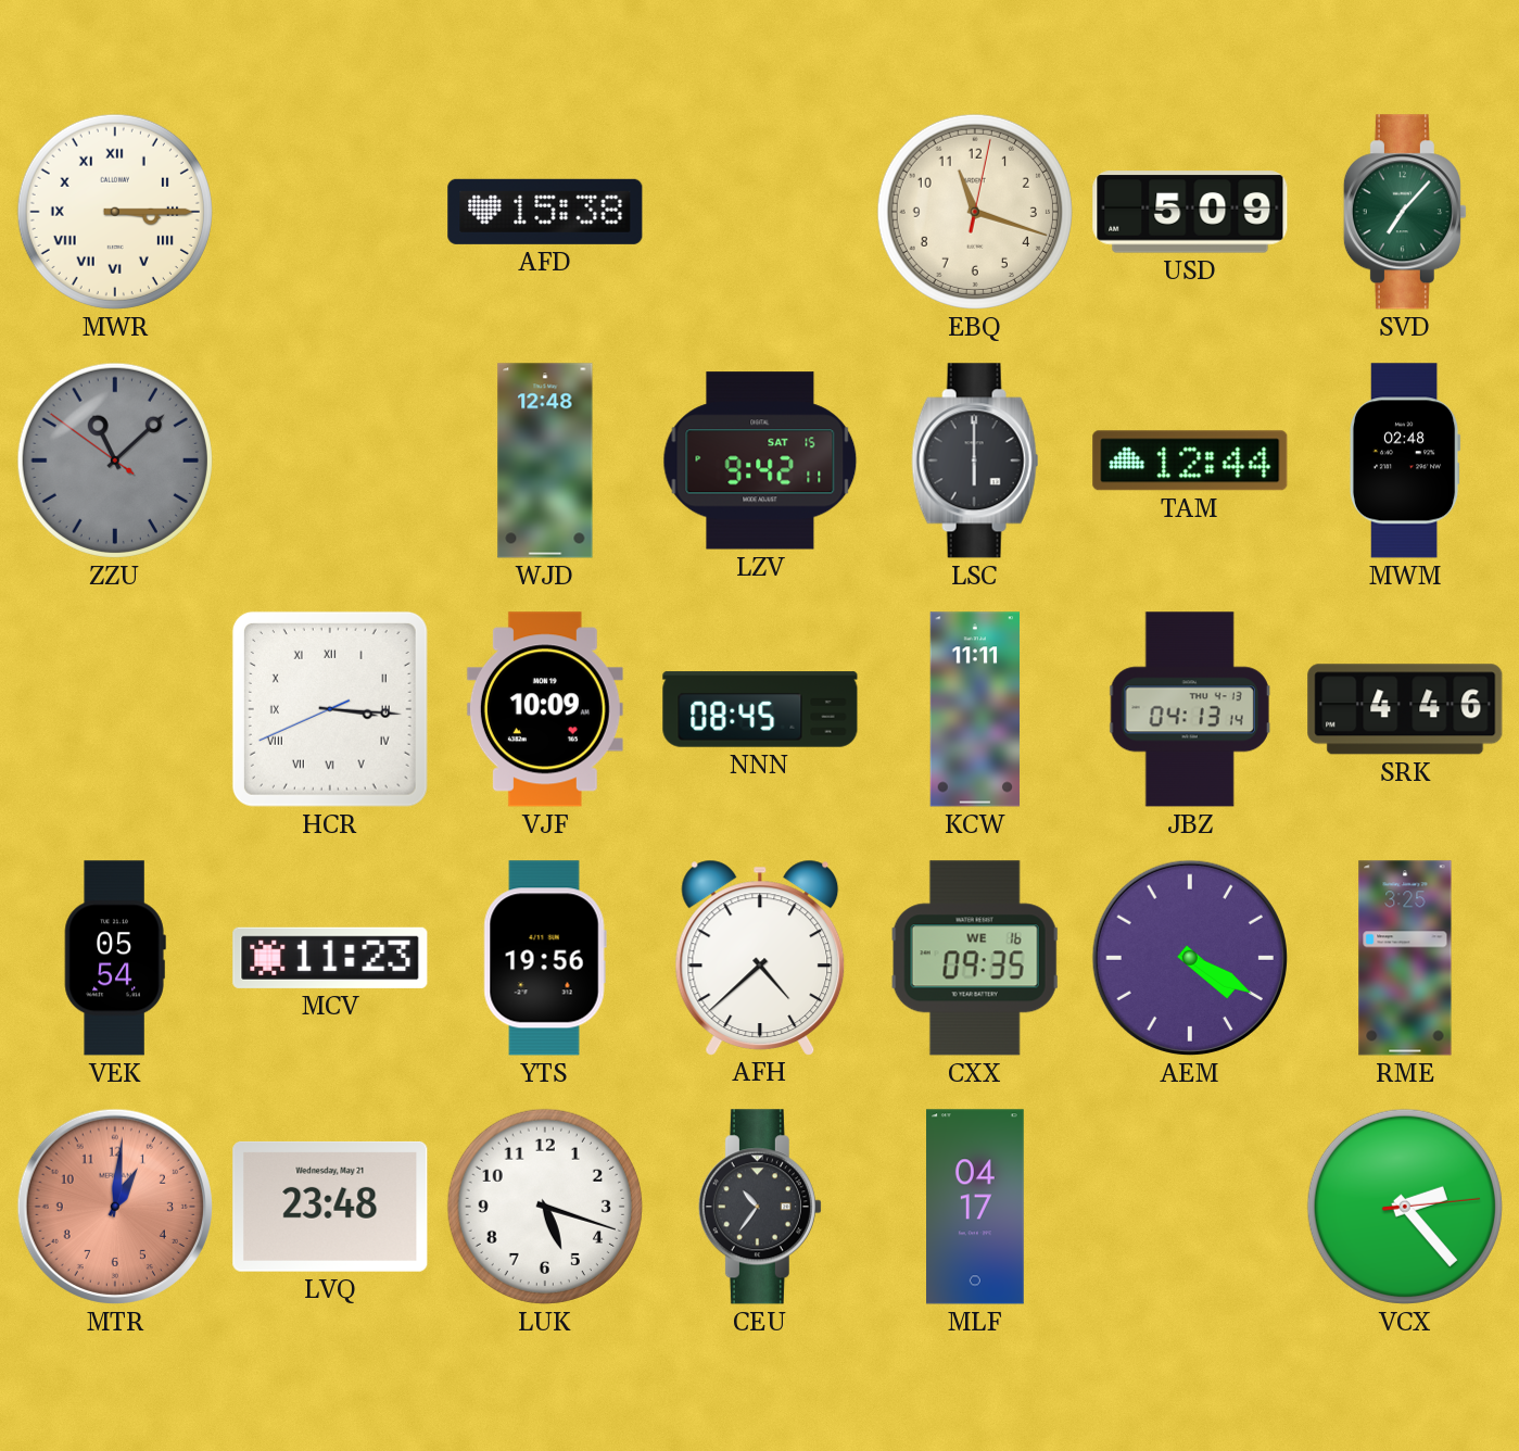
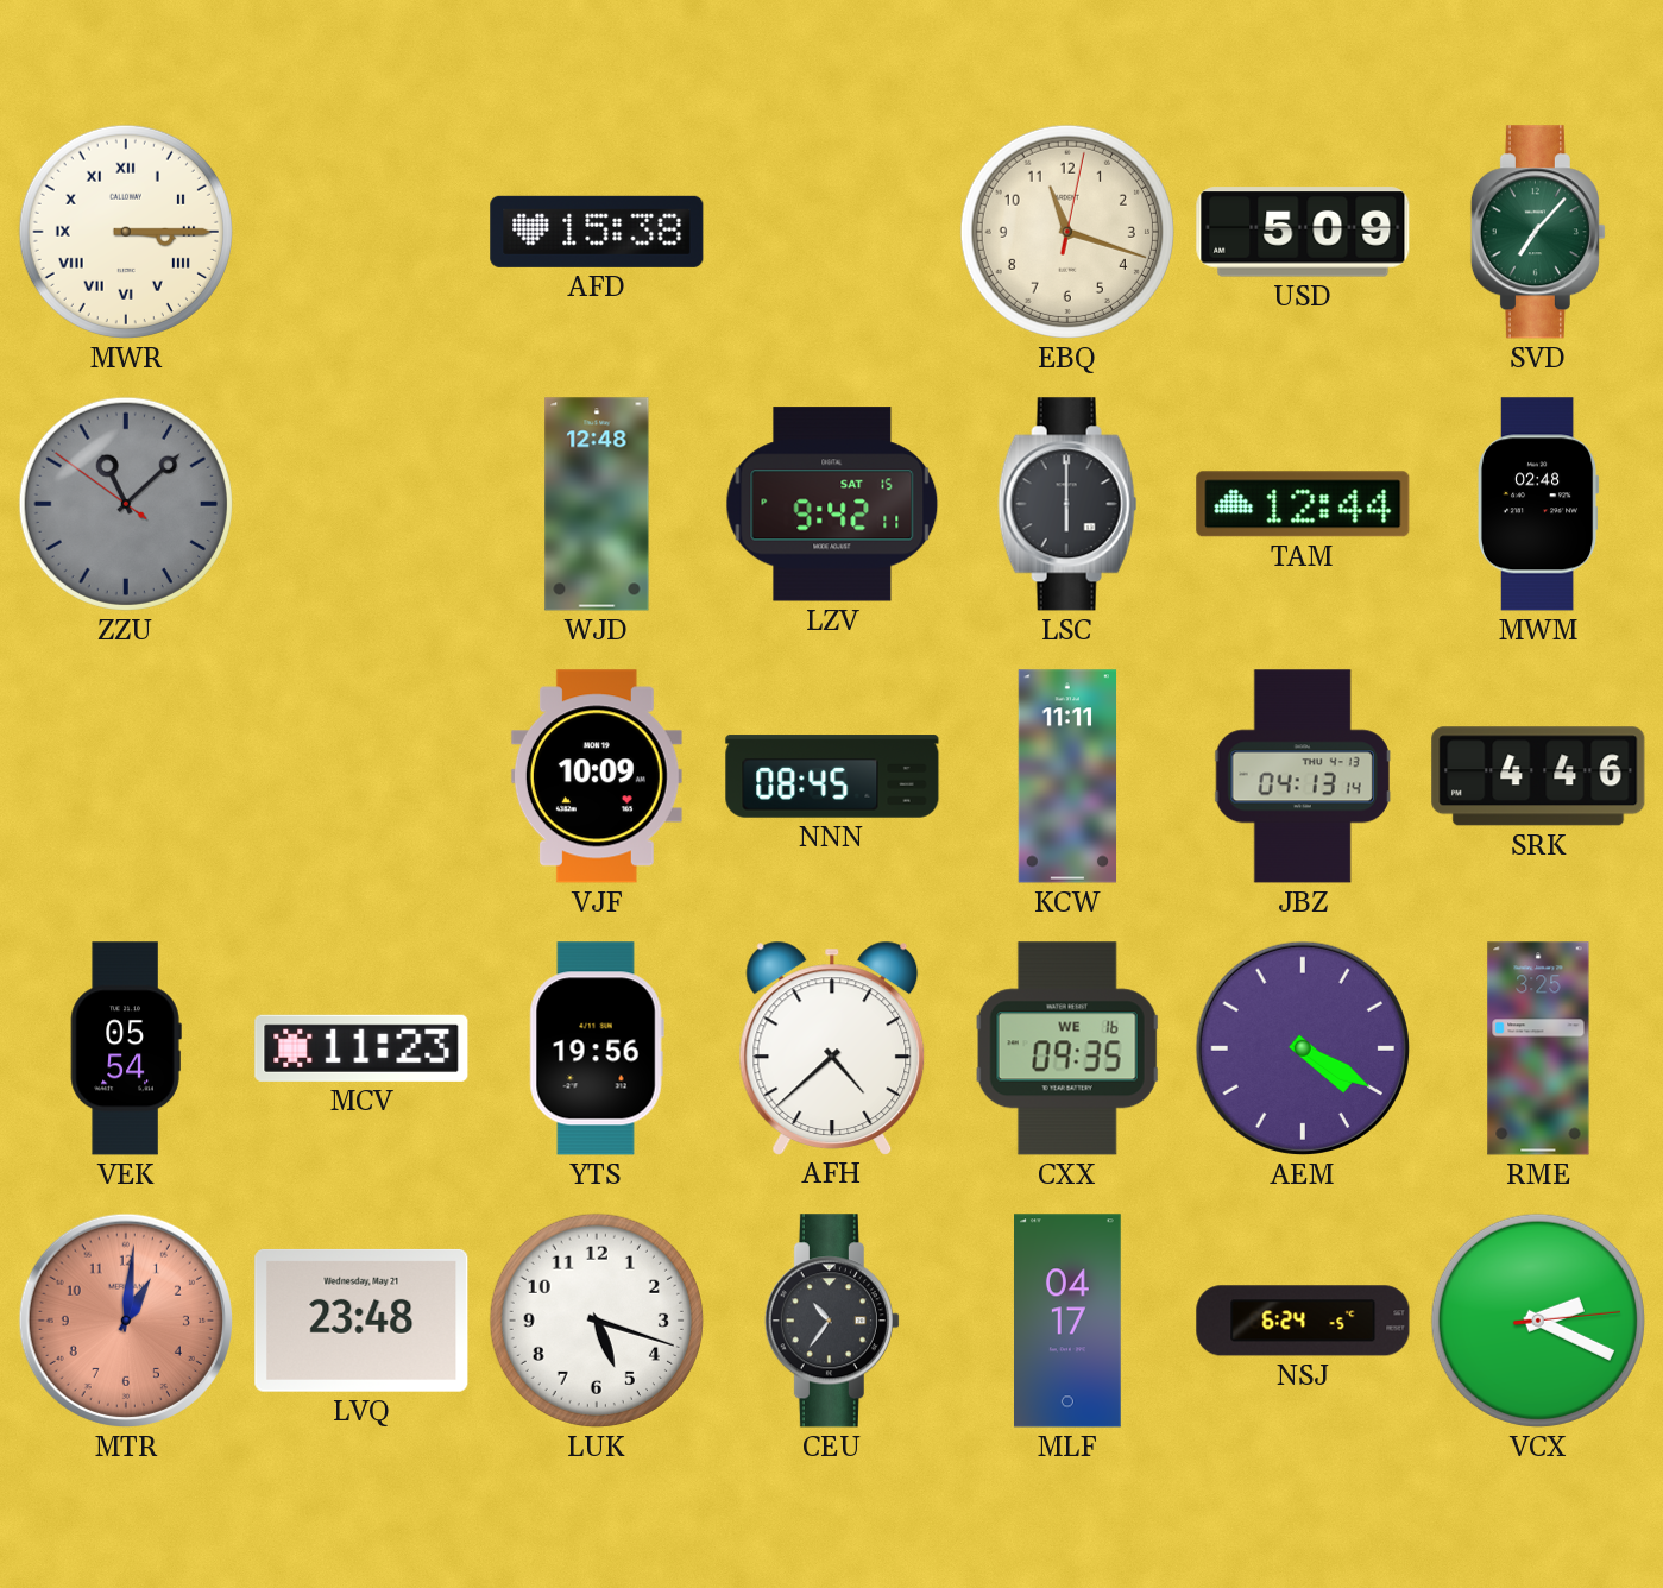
HCR: 3:15 -> none
NSJ: none -> 6:24
VCX: 2:23 -> 2:19
